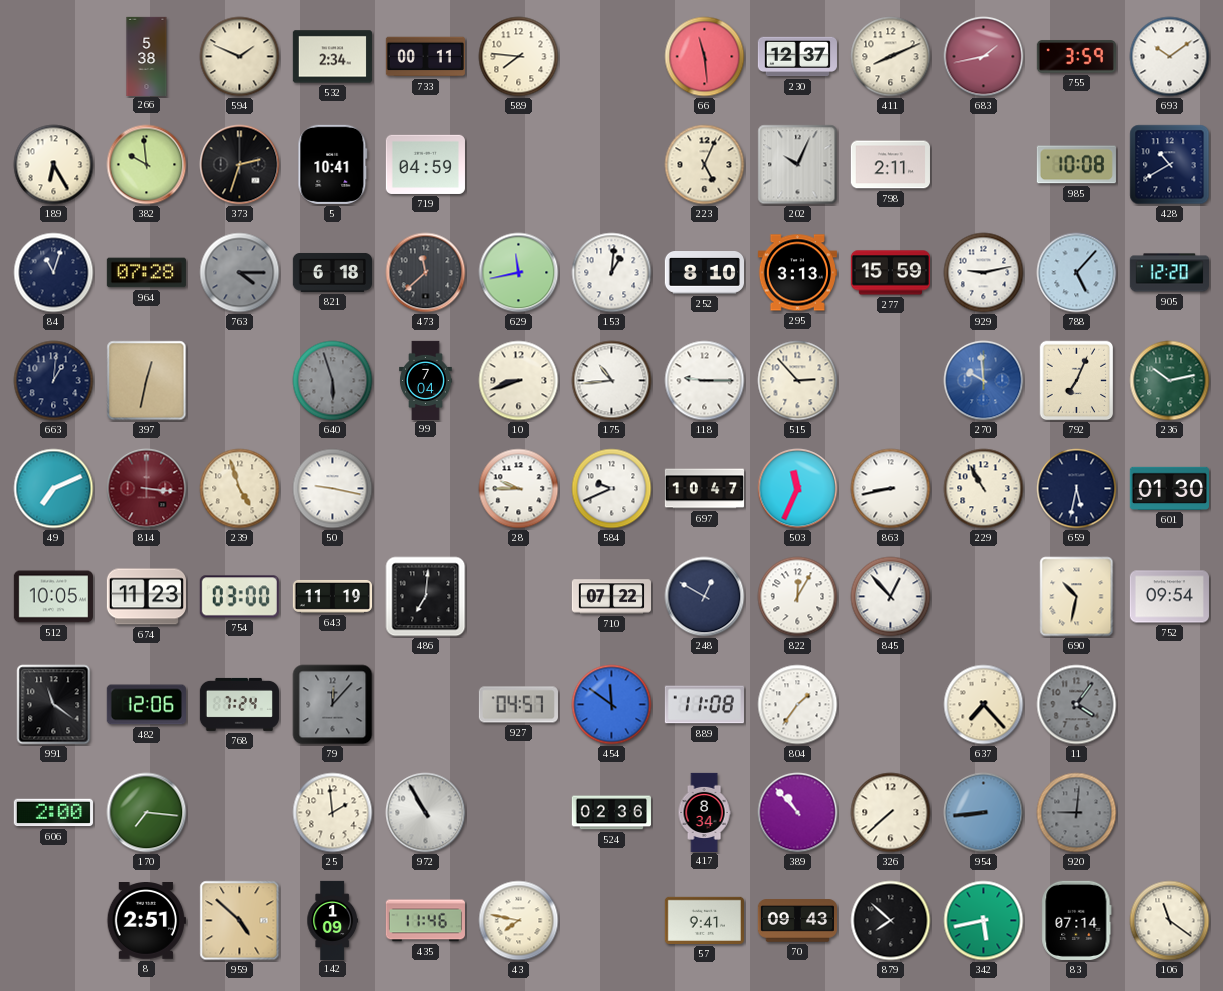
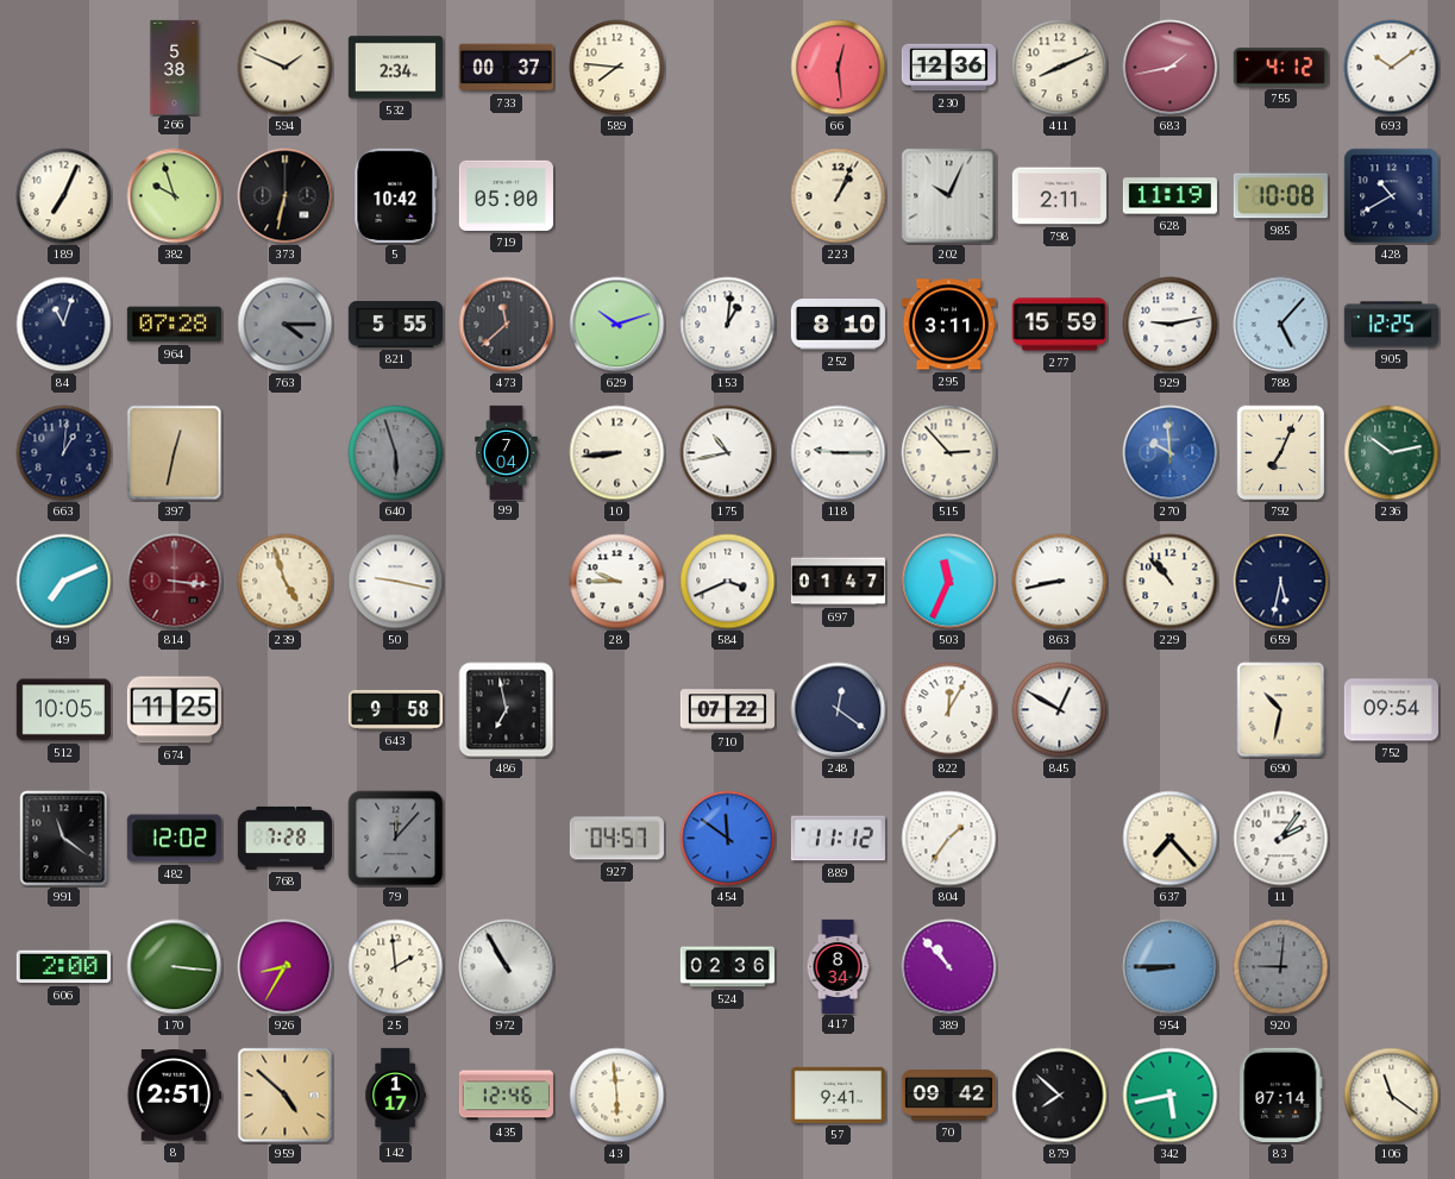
733: 00:11 -> 00:37
66: 11:29 -> 12:29
230: 12:37 -> 12:36
755: 3:59 -> 4:12
189: 6:25 -> 7:04
382: 9:59 -> 9:57
373: 2:33 -> 6:32
5: 10:41 -> 10:42
719: 04:59 -> 05:00
223: 5:04 -> 1:04
628: none -> 11:19
821: 6:18 -> 5:55
629: 11:43 -> 10:12
295: 3:13 -> 3:11
905: 12:20 -> 12:25
10: 8:42 -> 8:44
175: 10:44 -> 10:43
584: 9:41 -> 3:41
697: 10:47 -> 01:47
229: 10:55 -> 10:53
601: 01:30 -> none
674: 11:23 -> 11:25
754: 03:00 -> none
643: 11:19 -> 9:58
486: 7:01 -> 6:58
248: 12:50 -> 12:21
845: 12:53 -> 12:50
482: 12:06 -> 12:02
768: 7:24 -> 7:28
889: 11:08 -> 11:12
11: 4:06 -> 2:06
11 dial: grey -> white
170: 7:16 -> 3:16
926: none -> 8:35
326: 7:38 -> none
954: 8:44 -> 8:45
142: 1:09 -> 1:17
435: 11:46 -> 12:46
43: 7:47 -> 5:59
70: 09:43 -> 09:42
